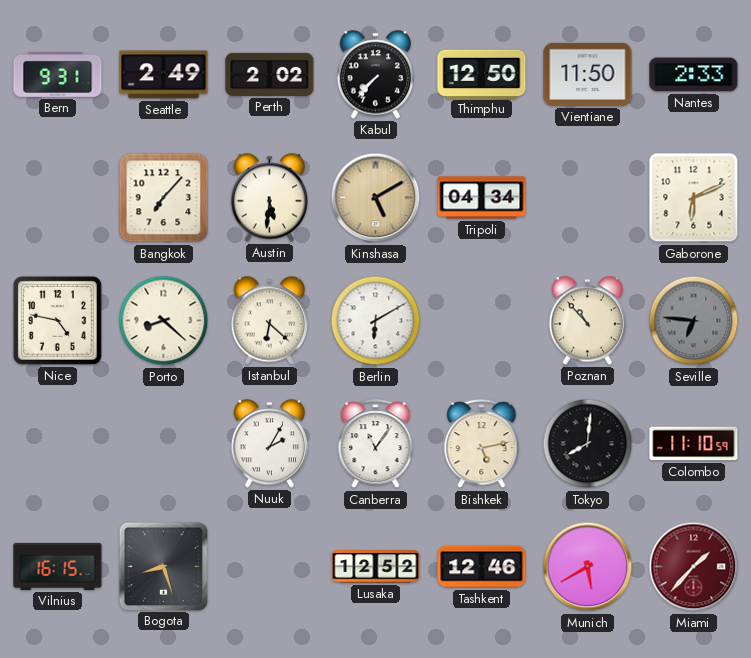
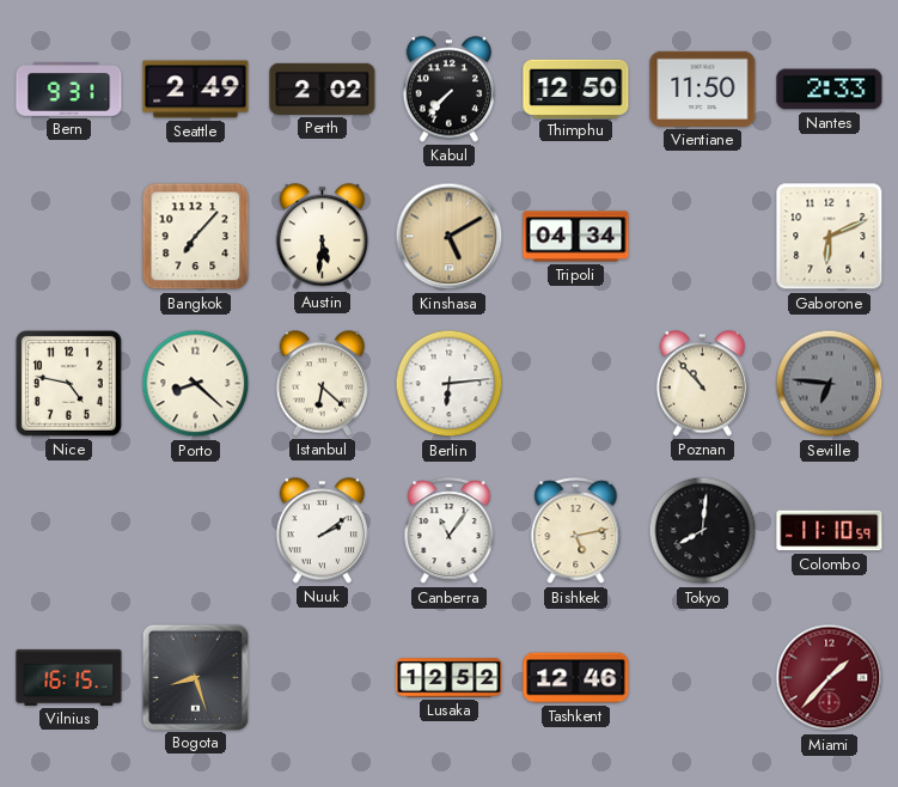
Berlin: 6:10 -> 6:14
Nuuk: 2:05 -> 2:09
Munich: 5:40 -> none
